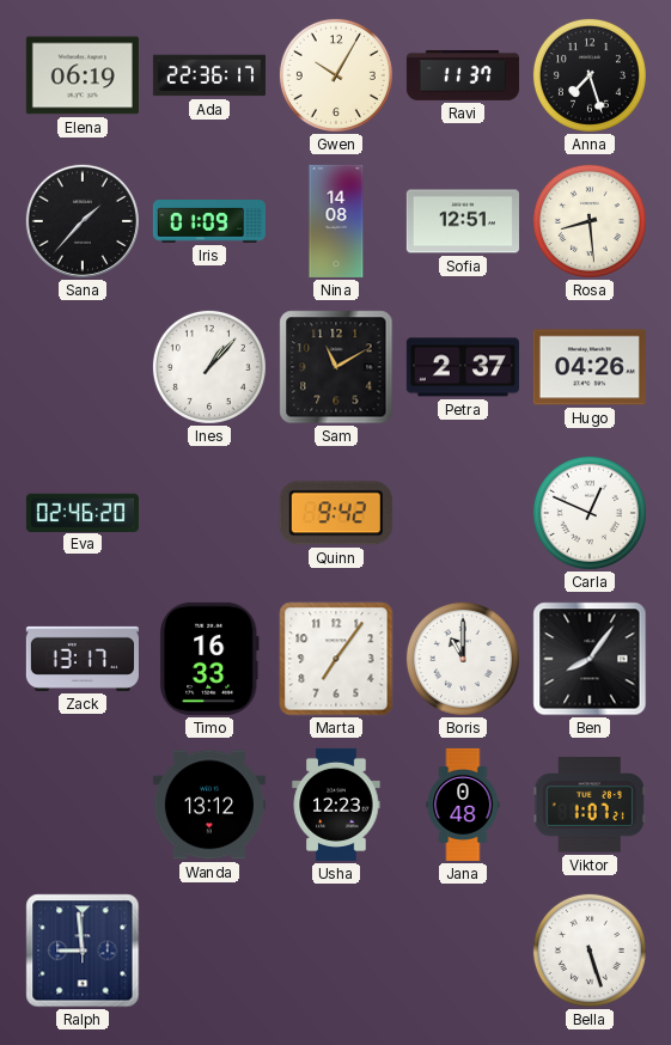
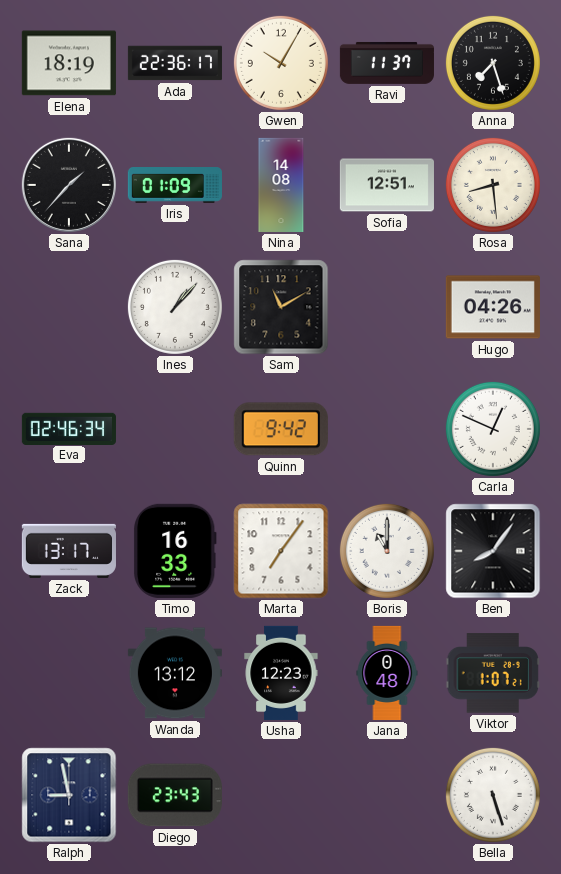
Elena: 06:19 -> 18:19
Petra: 2:37 -> none
Eva: 02:46:20 -> 02:46:34
Ralph: 8:59 -> 8:58
Diego: none -> 23:43
